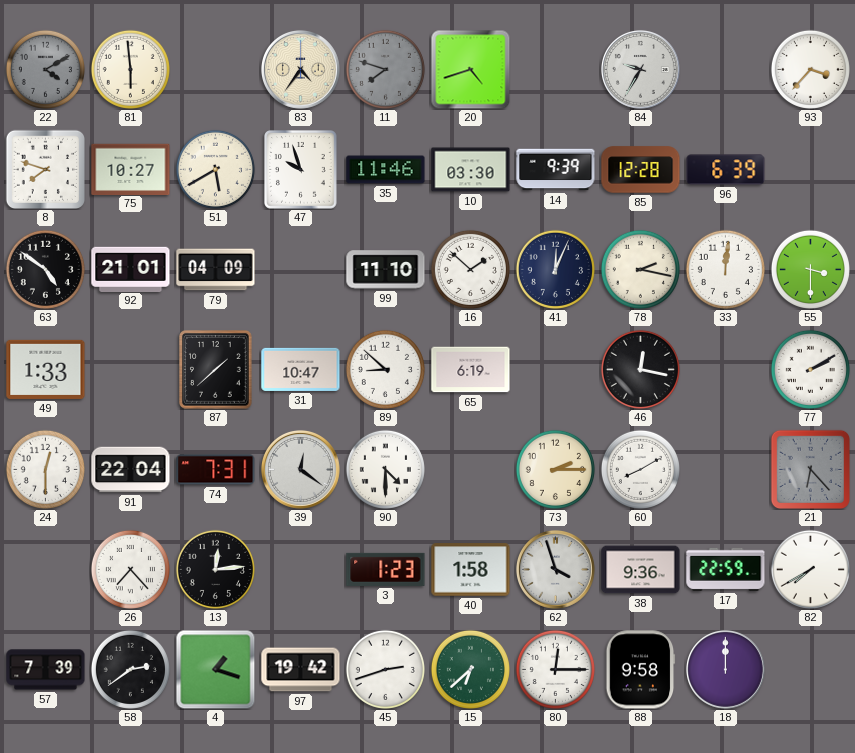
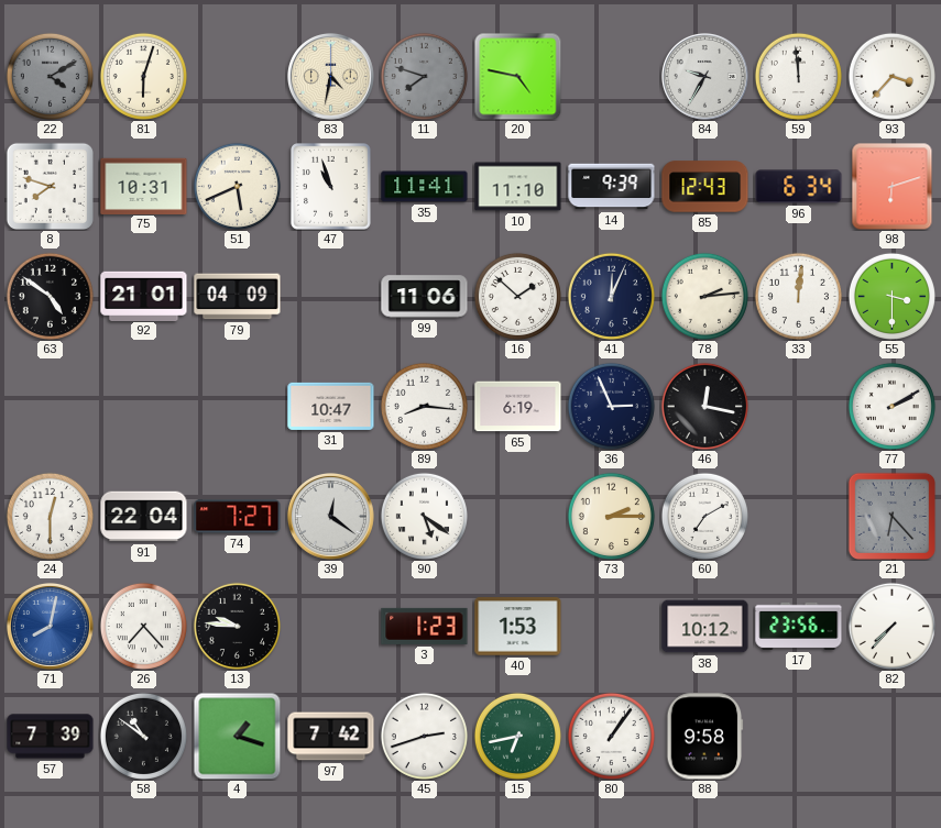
81: 5:59 -> 6:03
83: 4:36 -> 4:32
20: 4:42 -> 4:47
59: none -> 11:59
75: 10:27 -> 10:31
51: 5:40 -> 5:41
47: 9:57 -> 10:57
35: 11:46 -> 11:41
10: 03:30 -> 11:10
85: 12:28 -> 12:43
96: 6:39 -> 6:34
98: none -> 6:12
99: 11:10 -> 11:06
78: 2:17 -> 2:14
49: 1:33 -> none
87: 1:38 -> none
89: 8:52 -> 8:16
36: none -> 2:56
74: 7:31 -> 7:27
90: 4:30 -> 5:21
60: 8:10 -> 7:10
71: none -> 8:02
13: 12:14 -> 9:46
40: 1:58 -> 1:53
62: 3:57 -> none
38: 9:36 -> 10:12
17: 22:59 -> 23:56
82: 7:40 -> 7:37
58: 2:39 -> 10:51
97: 19:42 -> 7:42
15: 6:38 -> 6:43
80: 12:15 -> 1:06
18: 12:00 -> none
